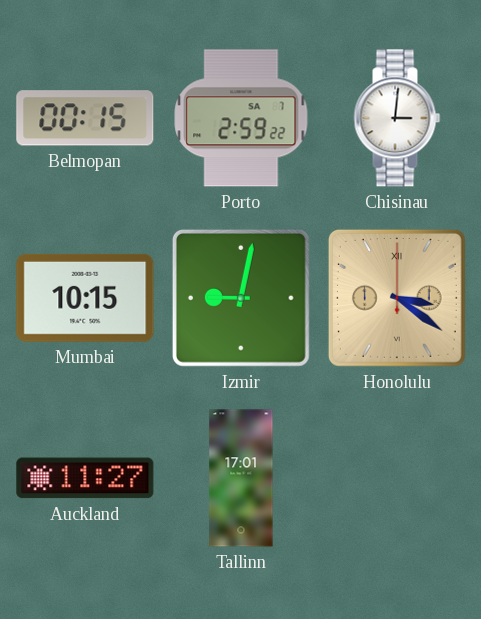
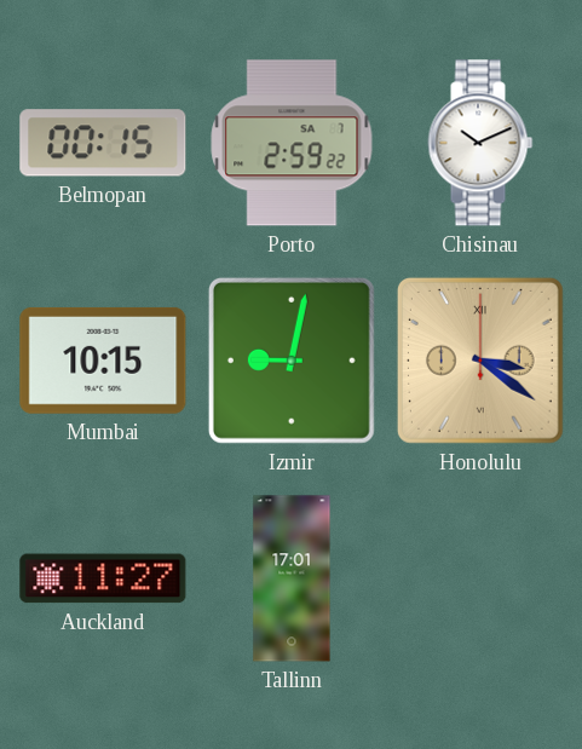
Chisinau: 3:01 -> 10:11
